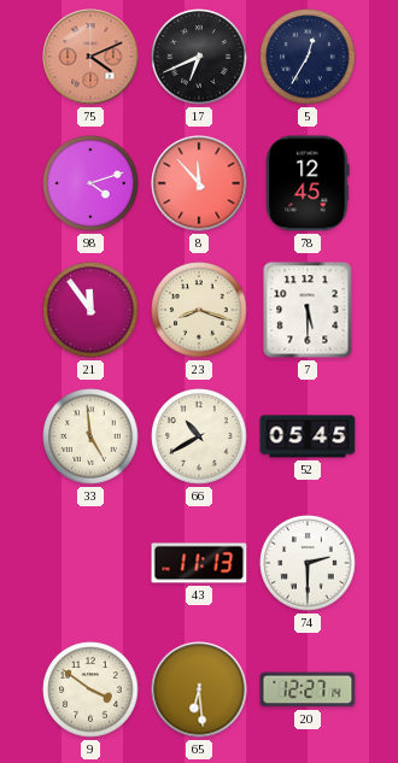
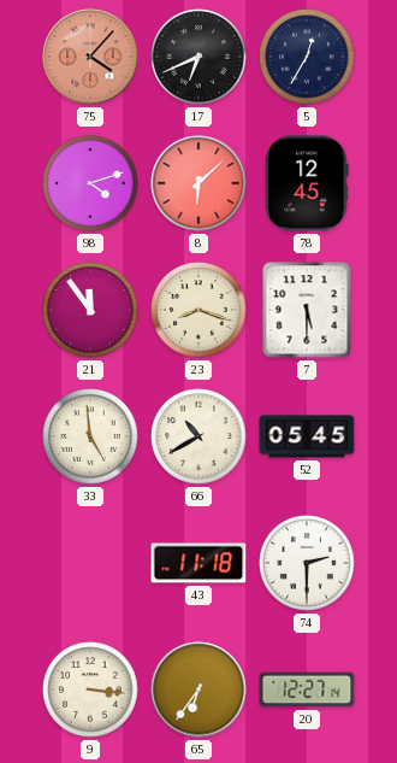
75: 4:11 -> 4:07
8: 11:53 -> 6:08
43: 11:13 -> 11:18
9: 3:51 -> 3:16
65: 6:29 -> 6:36
